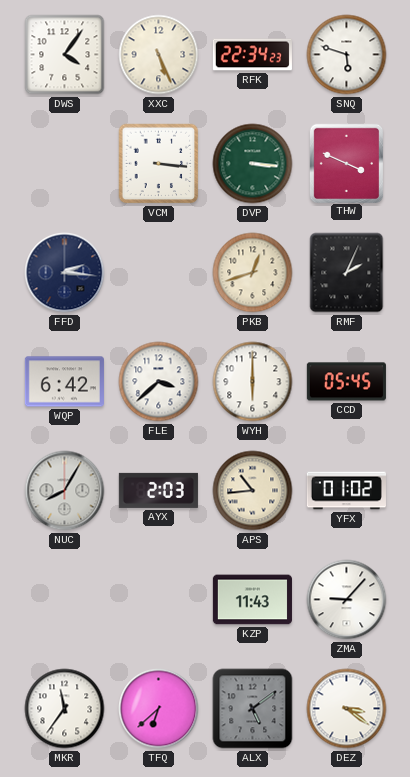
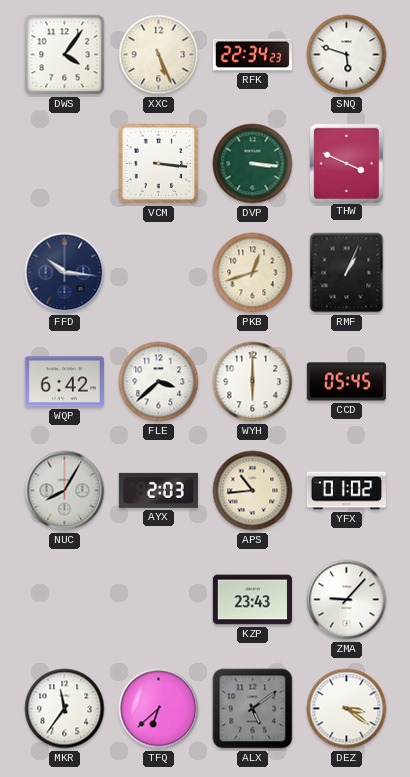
FFD: 2:16 -> 10:16
RMF: 2:04 -> 1:04
KZP: 11:43 -> 23:43
